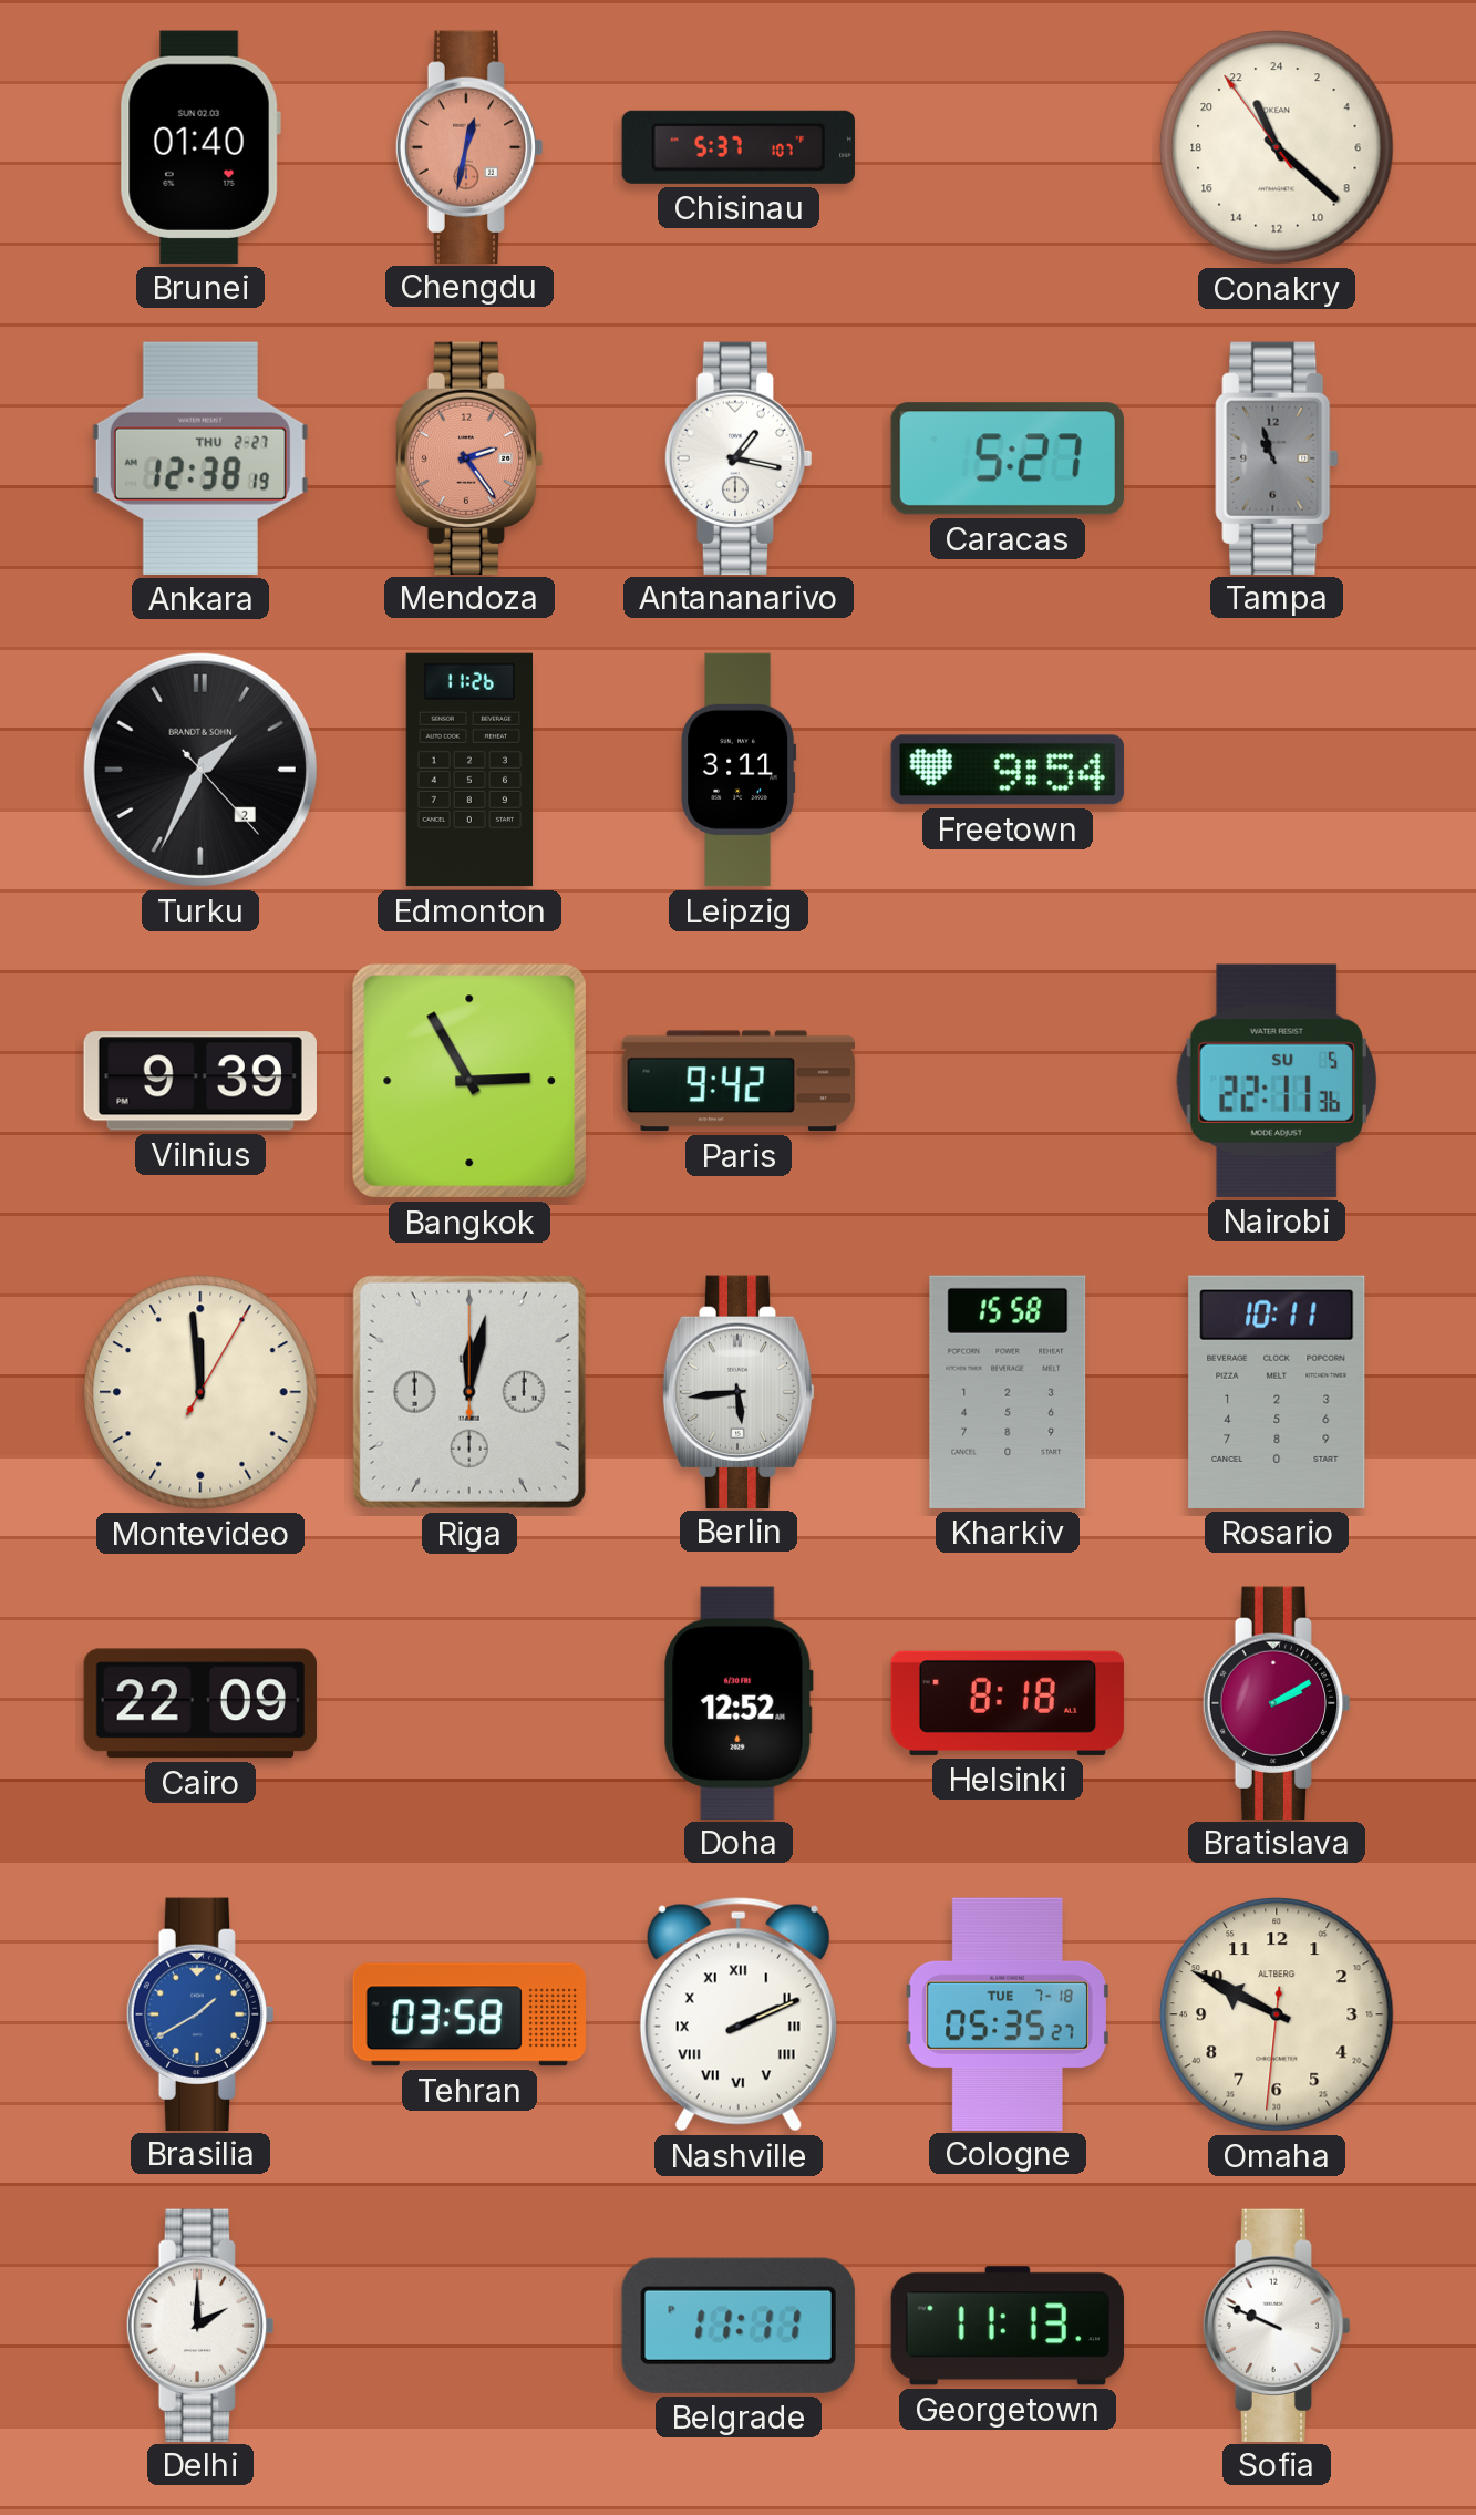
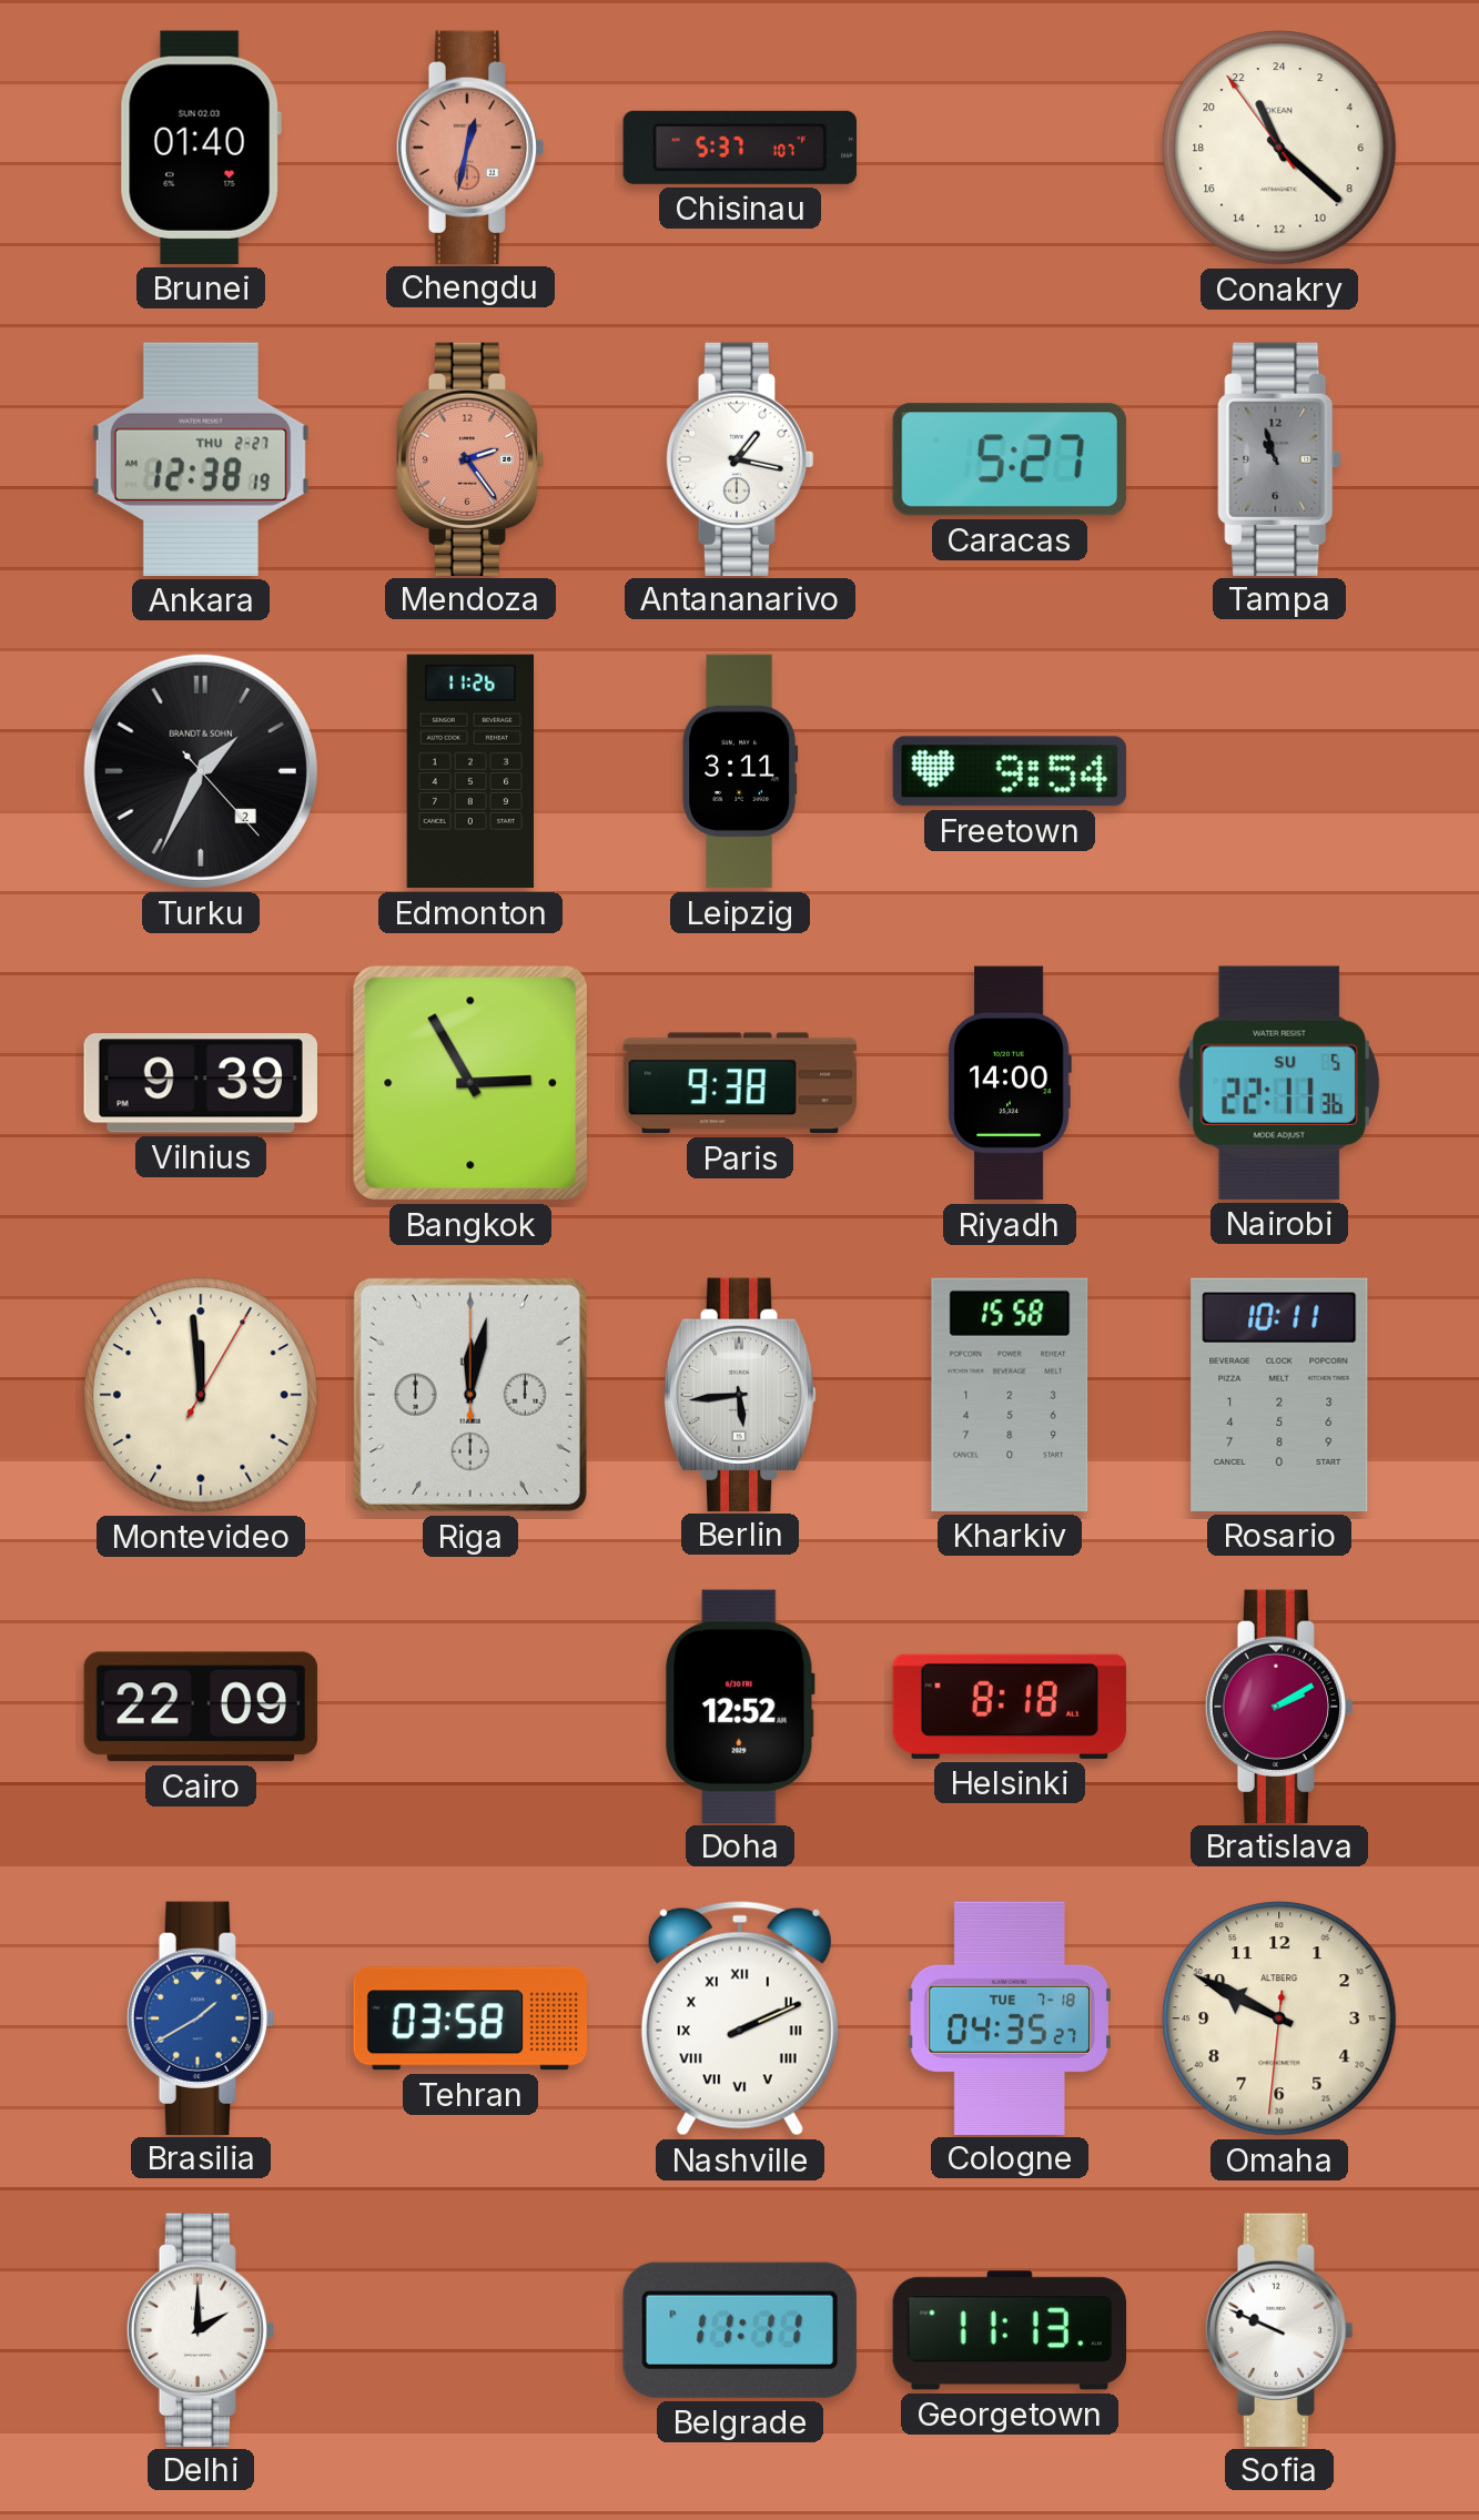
Paris: 9:42 -> 9:38
Riyadh: none -> 14:00
Cologne: 05:35 -> 04:35
